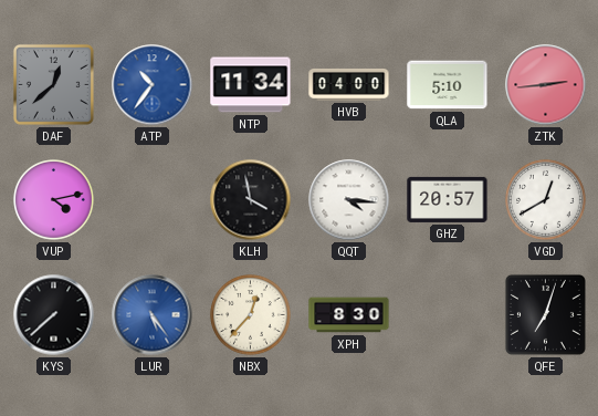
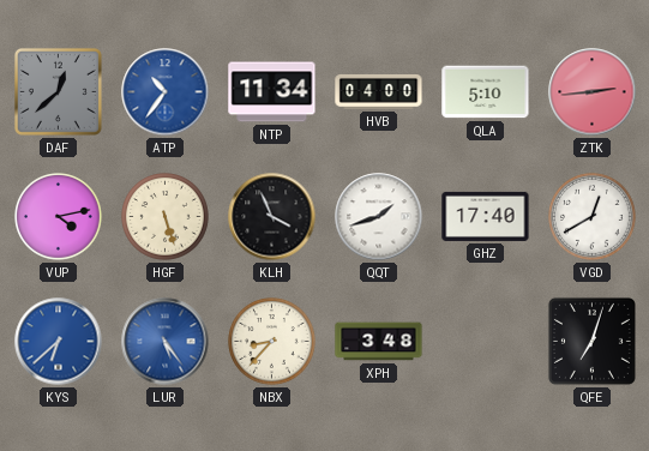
HGF: none -> 5:27
KLH: 3:58 -> 3:56
QQT: 4:16 -> 1:42
GHZ: 20:57 -> 17:40
KYS: 7:38 -> 6:38
KYS dial: black -> blue
NBX: 12:37 -> 8:37
XPH: 8:30 -> 3:48
